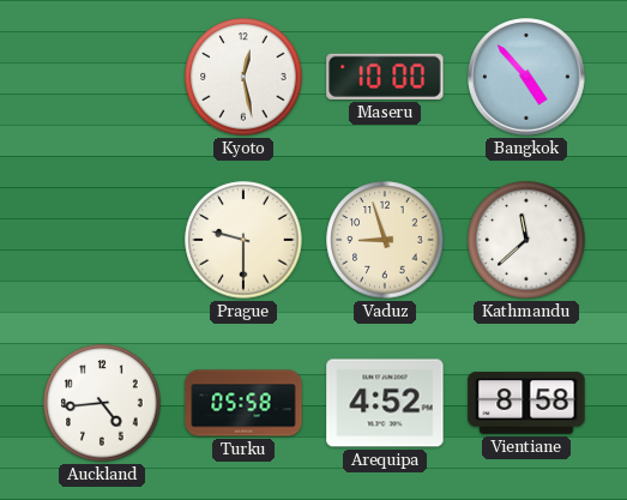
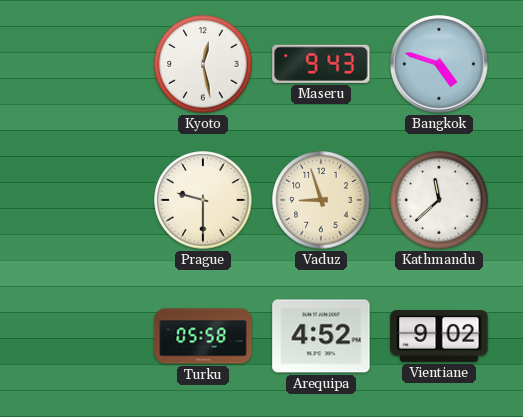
Maseru: 10:00 -> 9:43
Bangkok: 4:53 -> 4:48
Auckland: 4:44 -> none
Vientiane: 8:58 -> 9:02
